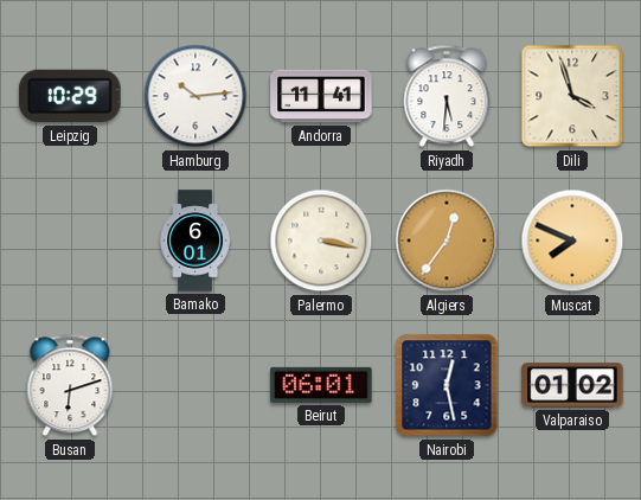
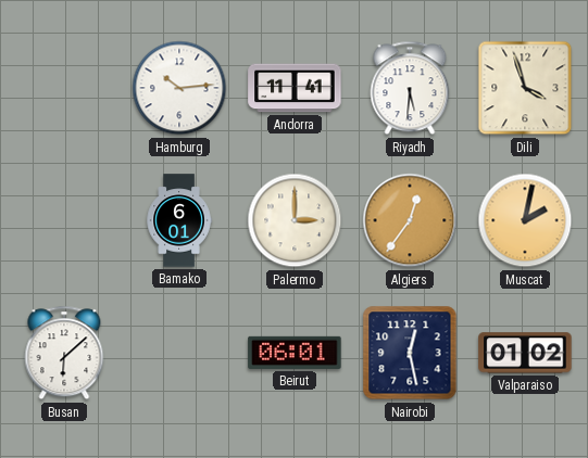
Leipzig: 10:29 -> none
Palermo: 3:17 -> 3:00
Muscat: 7:49 -> 2:02
Busan: 6:12 -> 6:08
